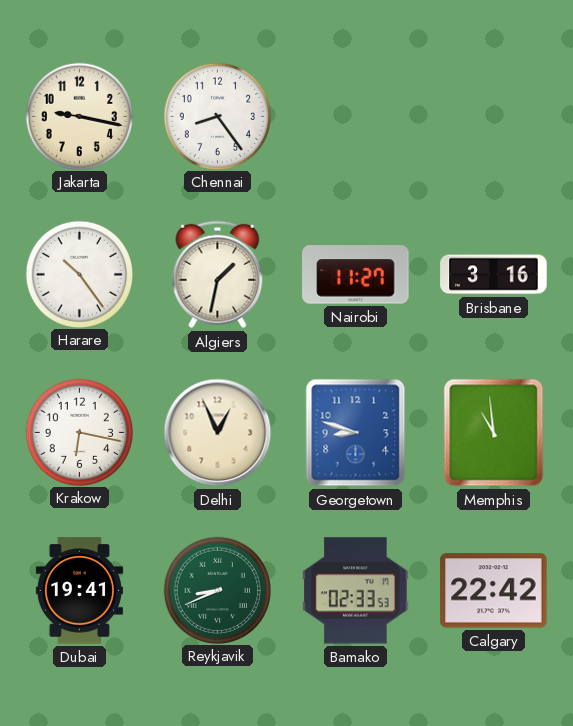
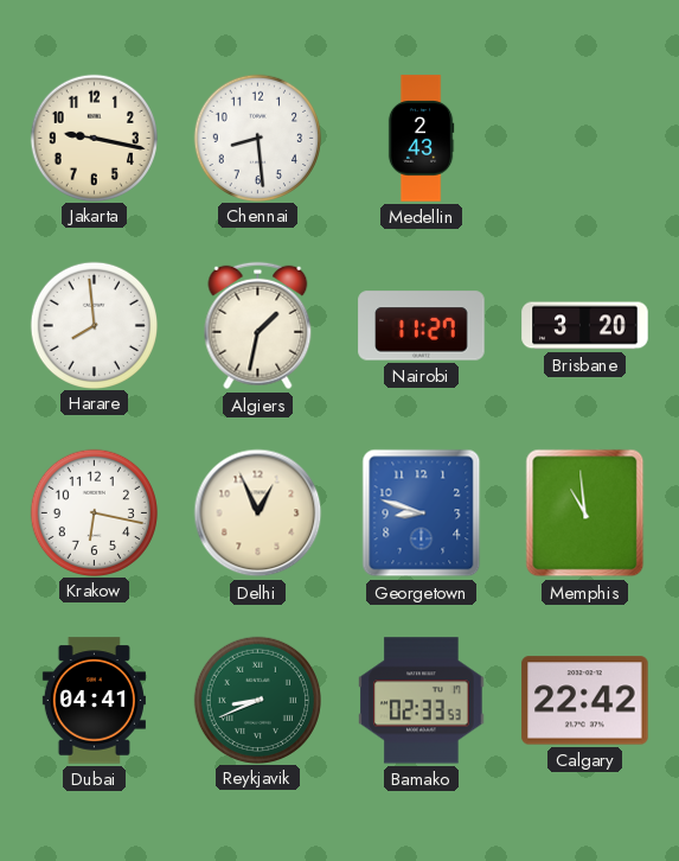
Chennai: 8:24 -> 8:29
Medellin: none -> 2:43
Harare: 10:24 -> 7:59
Brisbane: 3:16 -> 3:20
Dubai: 19:41 -> 04:41
